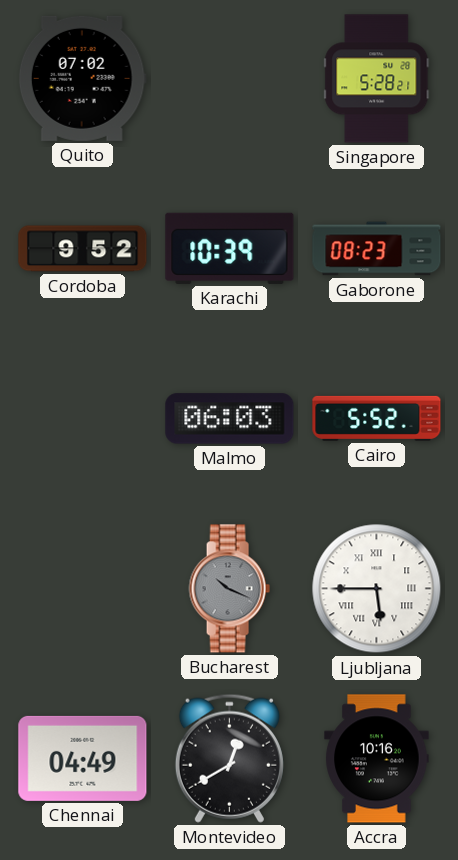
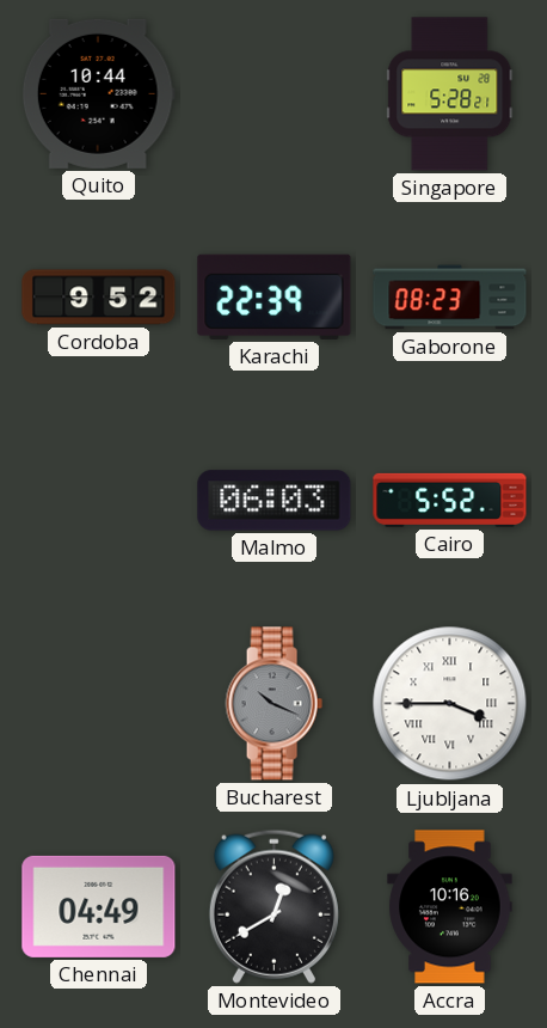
Quito: 07:02 -> 10:44
Karachi: 10:39 -> 22:39
Ljubljana: 5:45 -> 3:45
